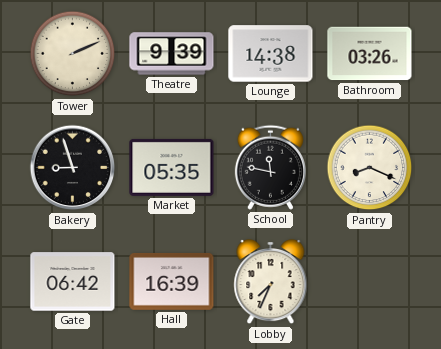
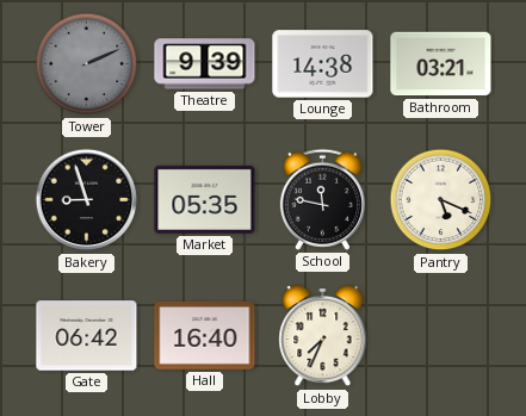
Tower dial: cream -> grey
Bathroom: 03:26 -> 03:21
Pantry: 8:19 -> 5:19
Hall: 16:39 -> 16:40
